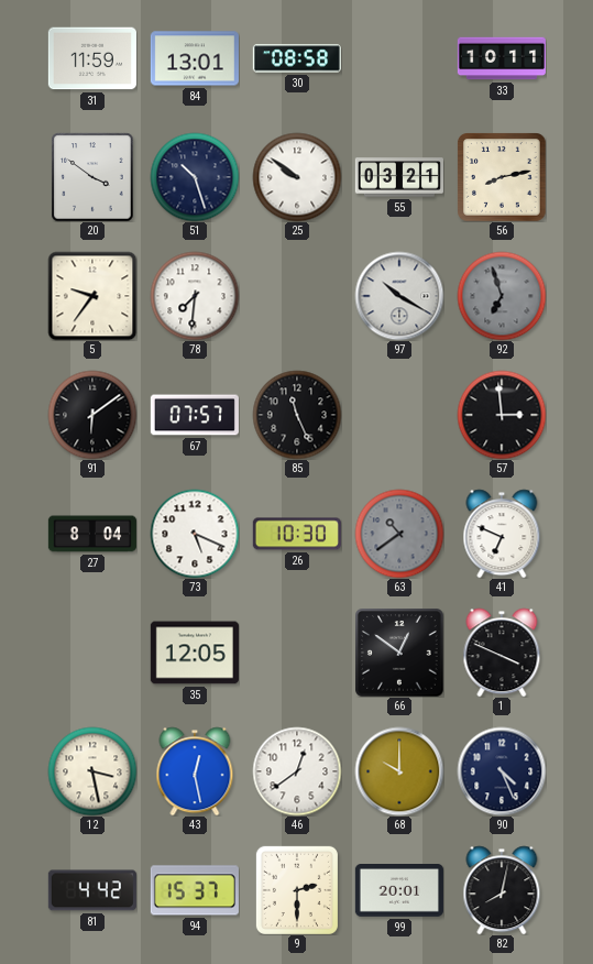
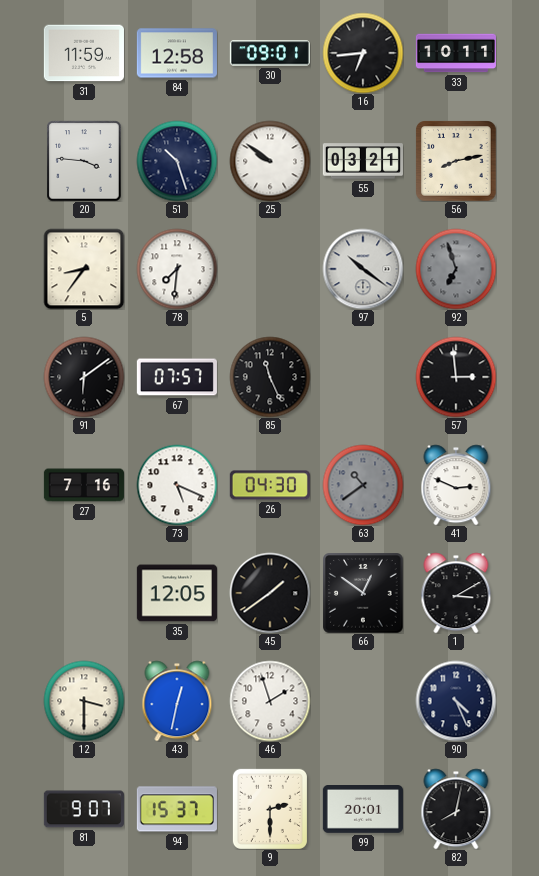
84: 13:01 -> 12:58
30: 08:58 -> 09:01
16: none -> 6:44
20: 3:51 -> 3:46
5: 9:36 -> 8:36
97: 10:20 -> 10:21
27: 8:04 -> 7:16
26: 10:30 -> 04:30
41: 6:49 -> 2:49
45: none -> 1:39
1: 3:49 -> 3:10
12: 3:28 -> 3:30
43: 12:28 -> 12:32
46: 12:39 -> 1:57
68: 10:00 -> none
81: 4:42 -> 9:07
